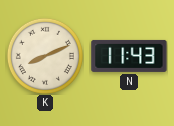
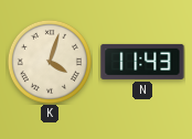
K: 8:11 -> 4:03
